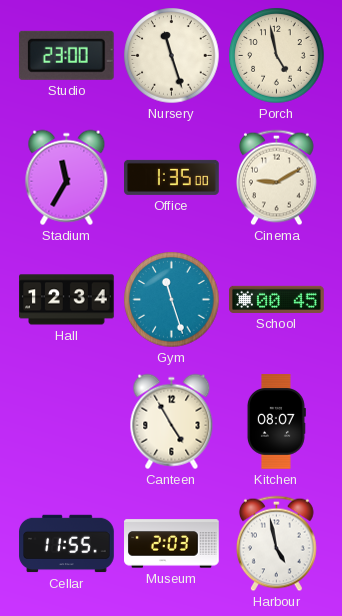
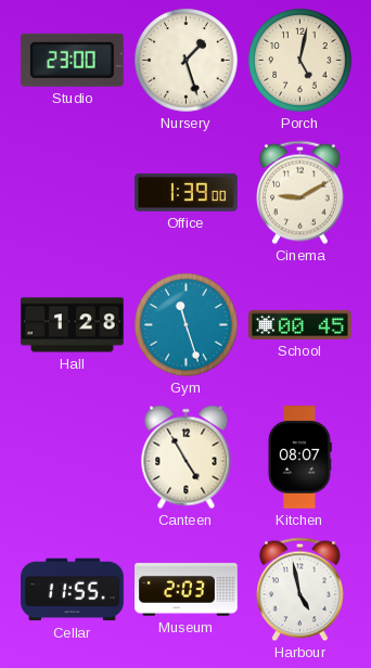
Nursery: 11:27 -> 1:27
Porch: 4:58 -> 5:02
Stadium: 11:35 -> none
Office: 1:35 -> 1:39
Hall: 12:34 -> 1:28
